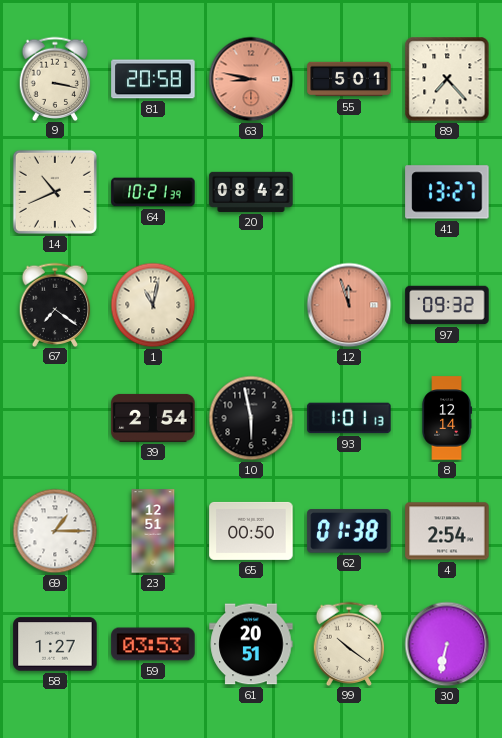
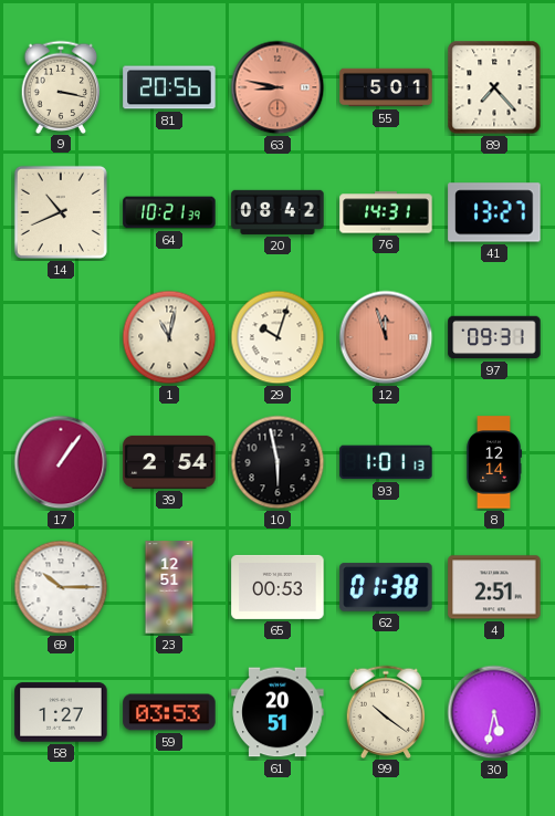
81: 20:58 -> 20:56
76: none -> 14:31
67: 7:21 -> none
29: none -> 10:03
97: 09:32 -> 09:31
17: none -> 1:06
69: 1:15 -> 10:15
65: 00:50 -> 00:53
4: 2:54 -> 2:51
30: 6:32 -> 5:32
